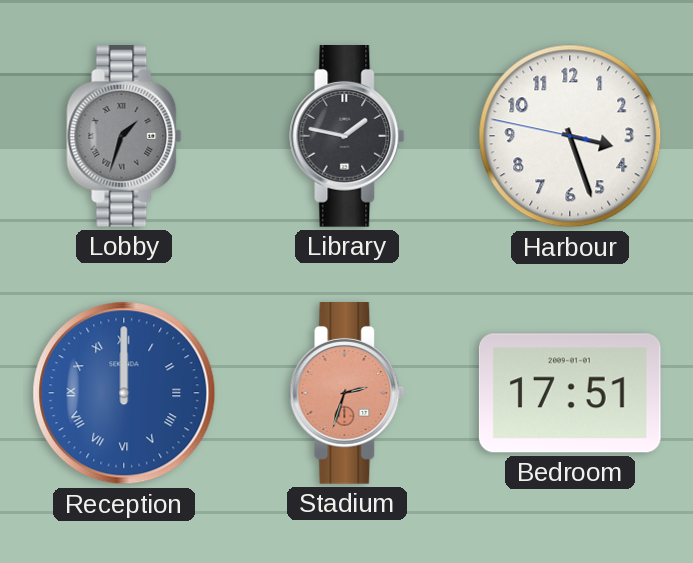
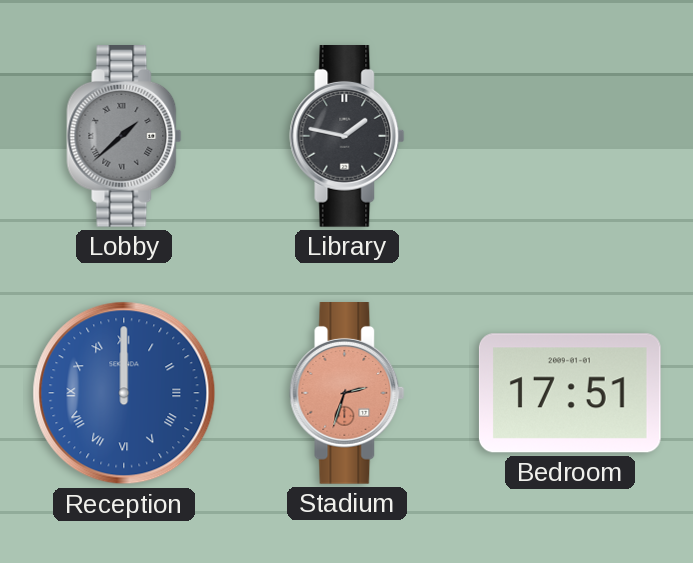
Lobby: 1:33 -> 1:38
Harbour: 3:26 -> none
